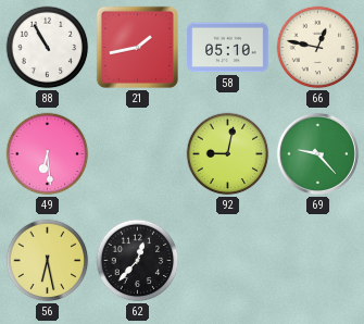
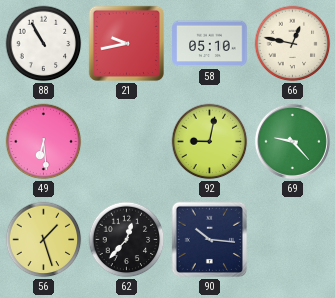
21: 1:43 -> 9:43
56: 6:28 -> 1:27
90: none -> 10:16
